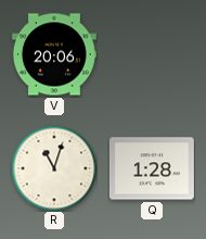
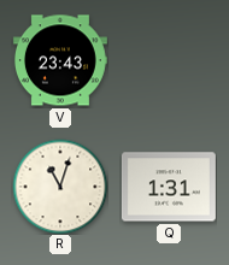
V: 20:06 -> 23:43
Q: 1:28 -> 1:31
